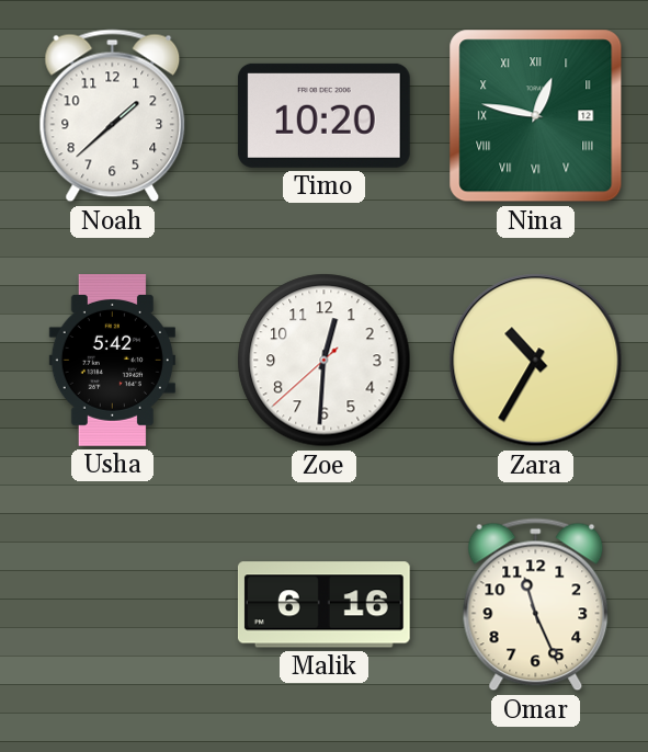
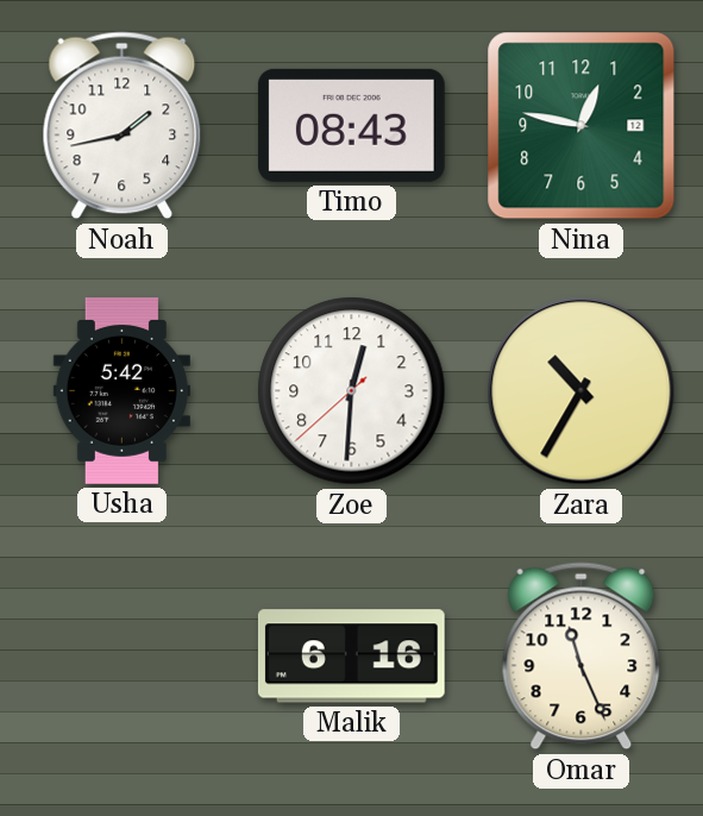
Noah: 1:38 -> 1:43
Timo: 10:20 -> 08:43
Nina numerals: Roman -> Arabic
